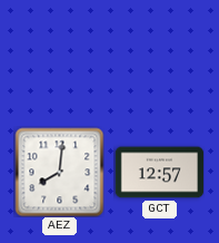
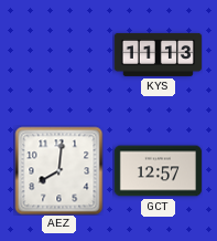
KYS: none -> 11:13
